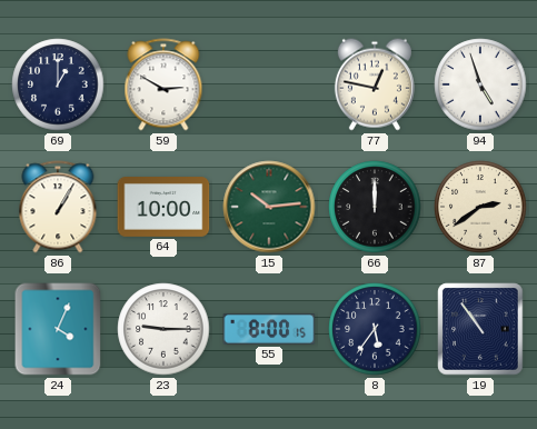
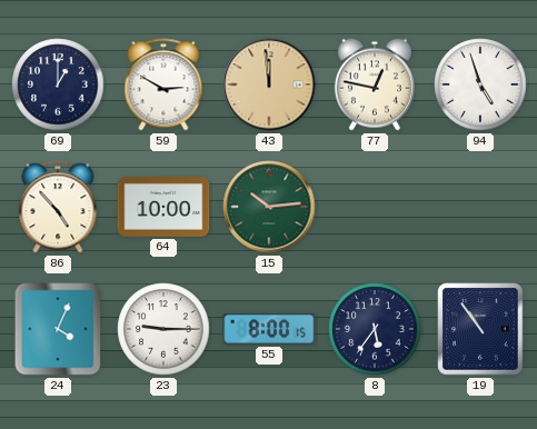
43: none -> 11:59
86: 1:05 -> 4:53
66: 12:00 -> none
87: 2:39 -> none
